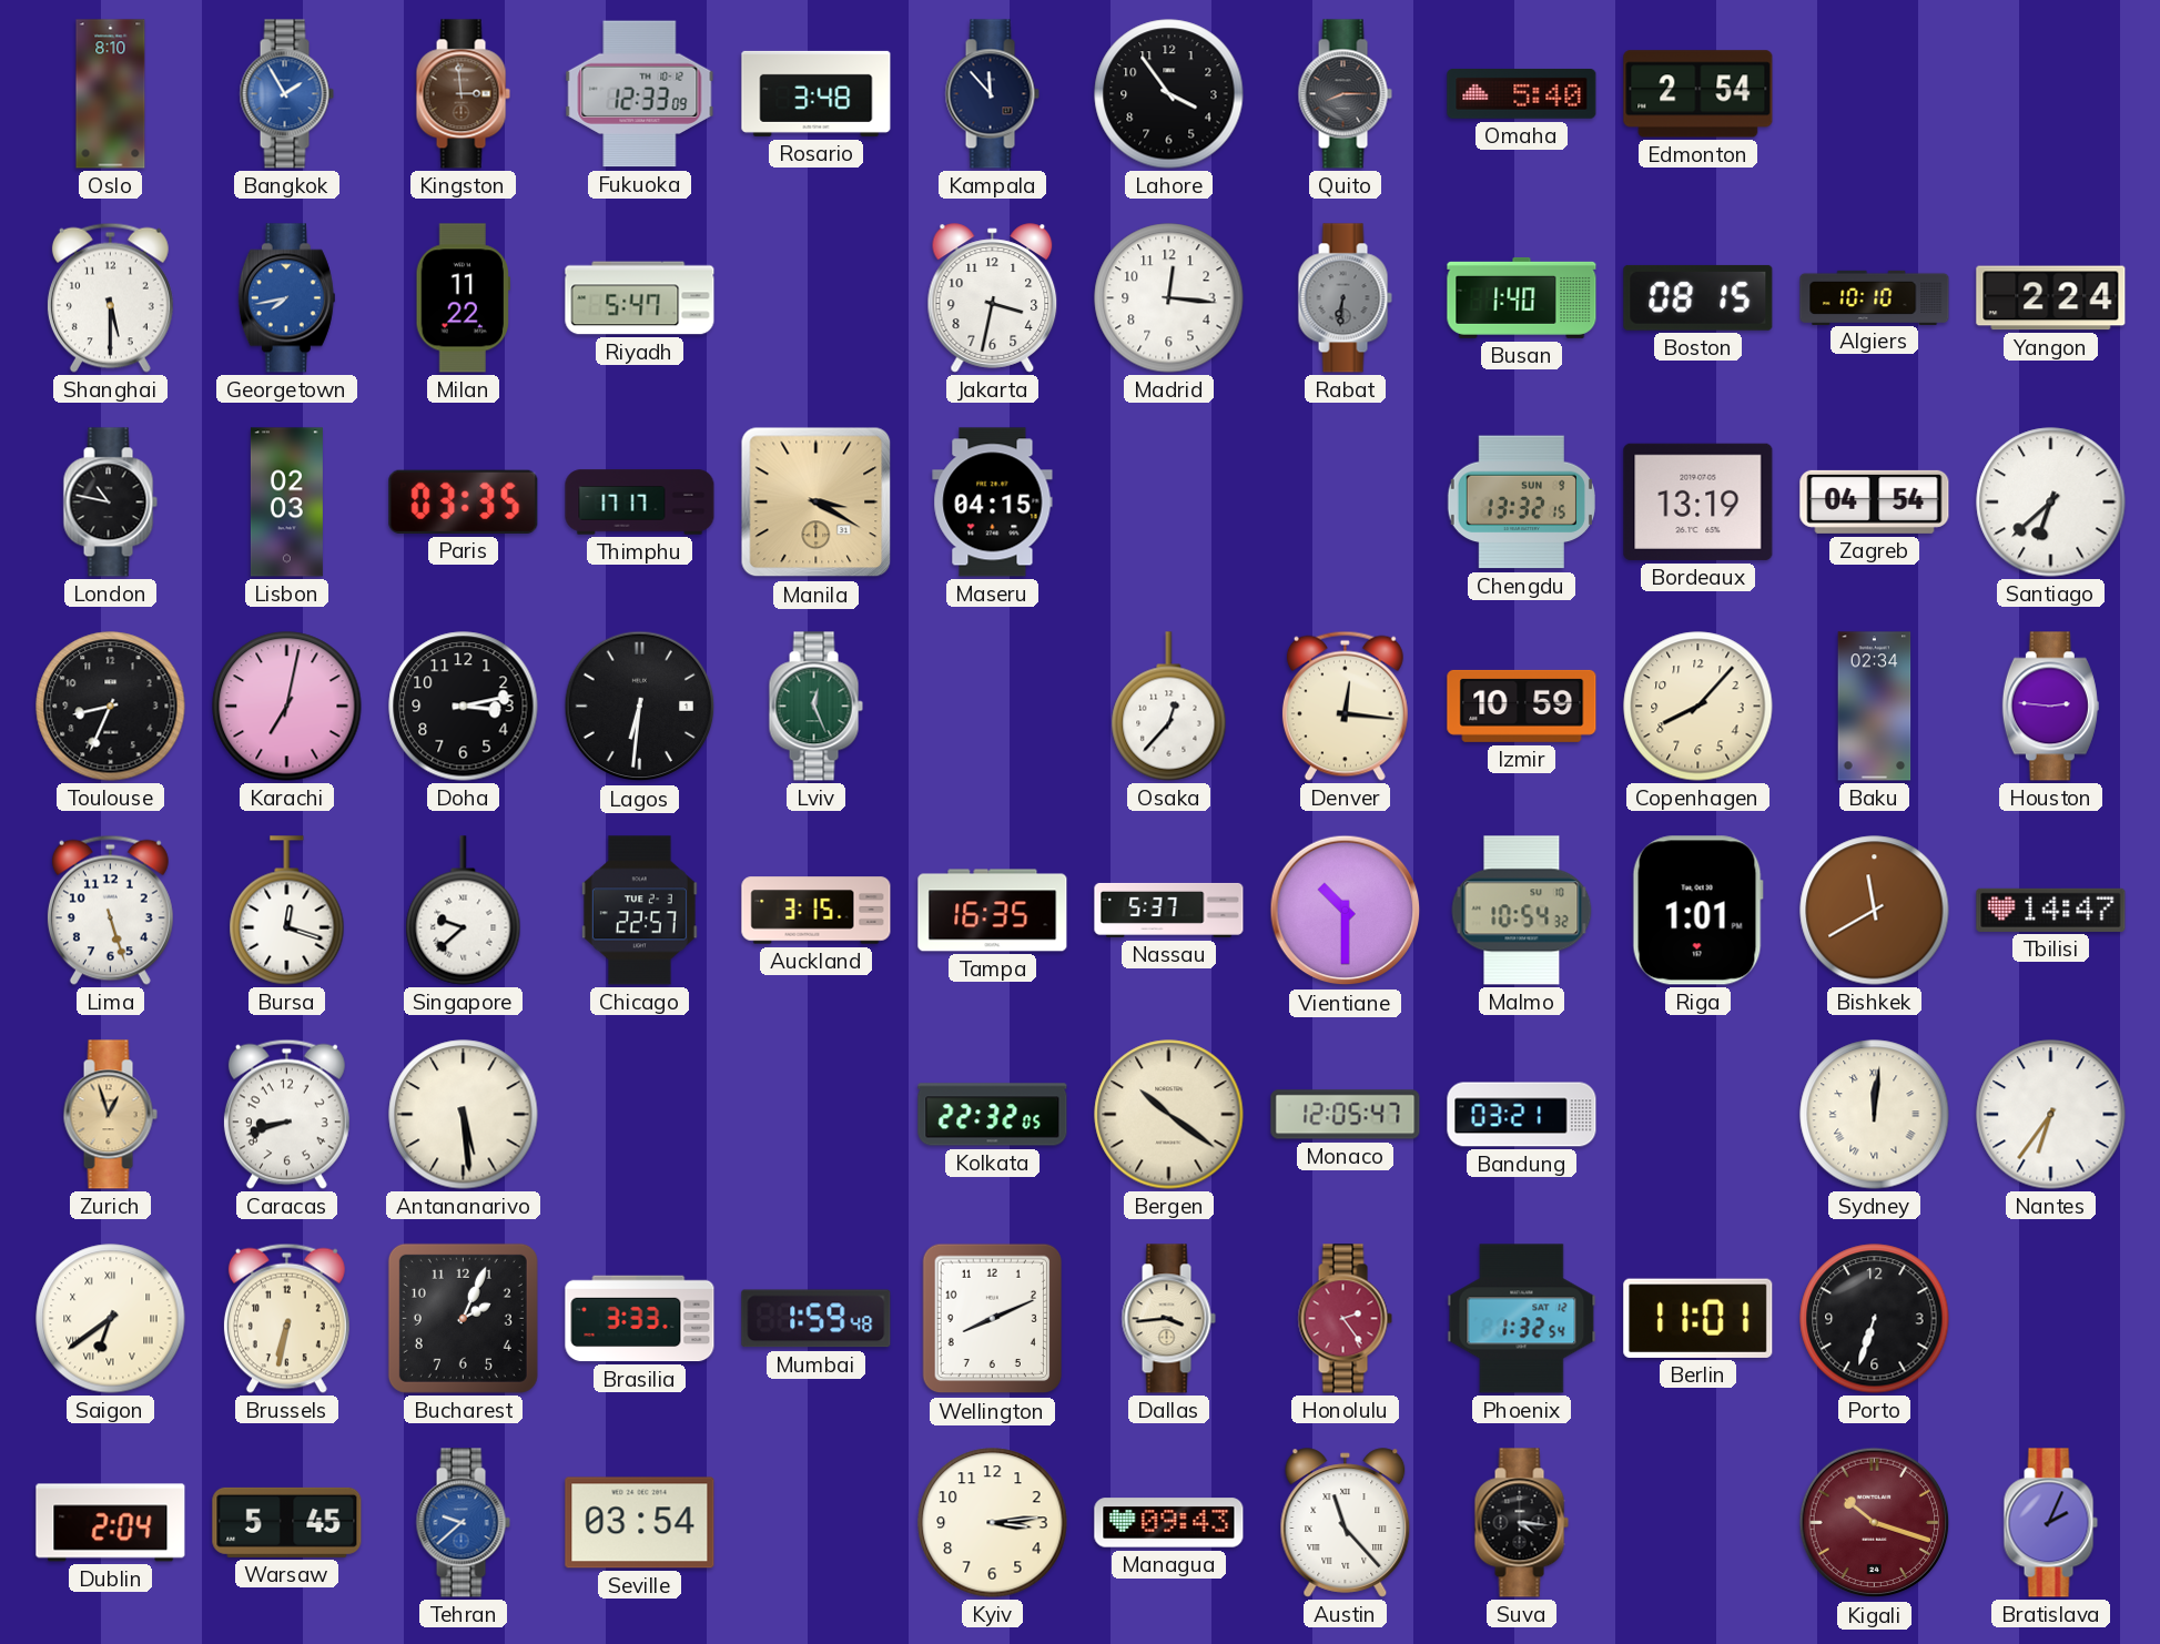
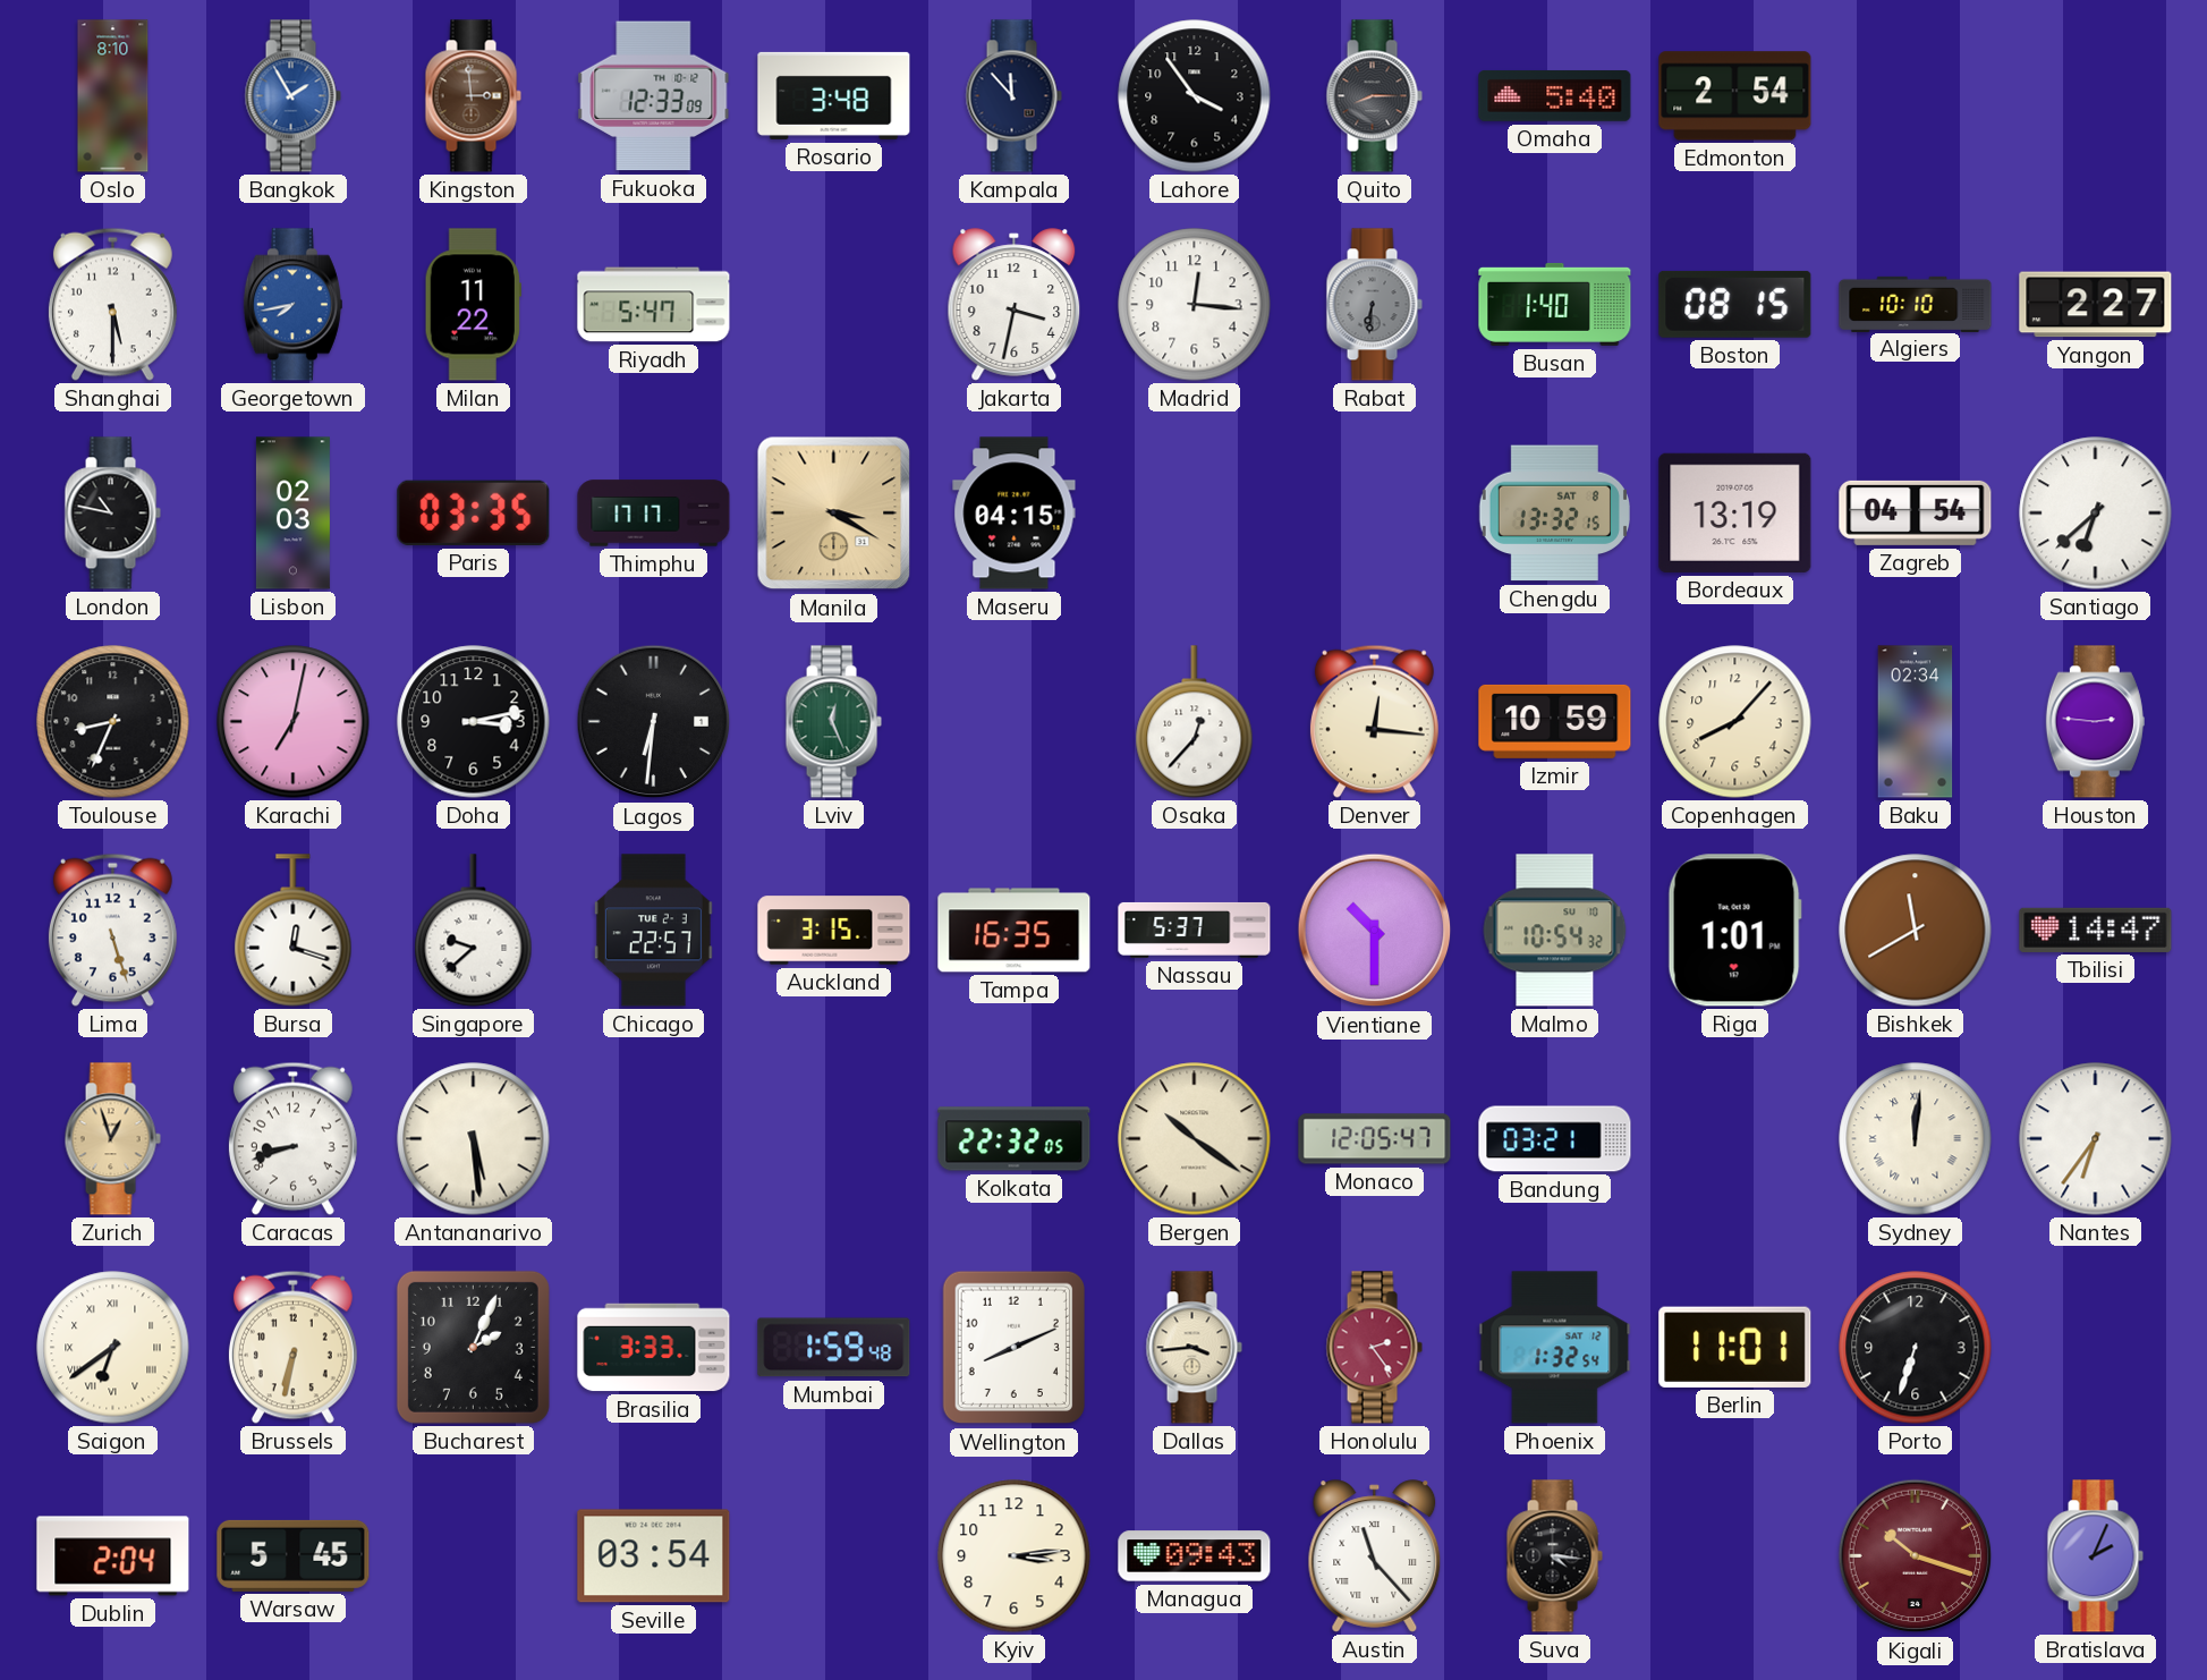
Yangon: 2:24 -> 2:27
Chengdu date: SUN 9 -> SAT 8
Tehran: 9:38 -> none
